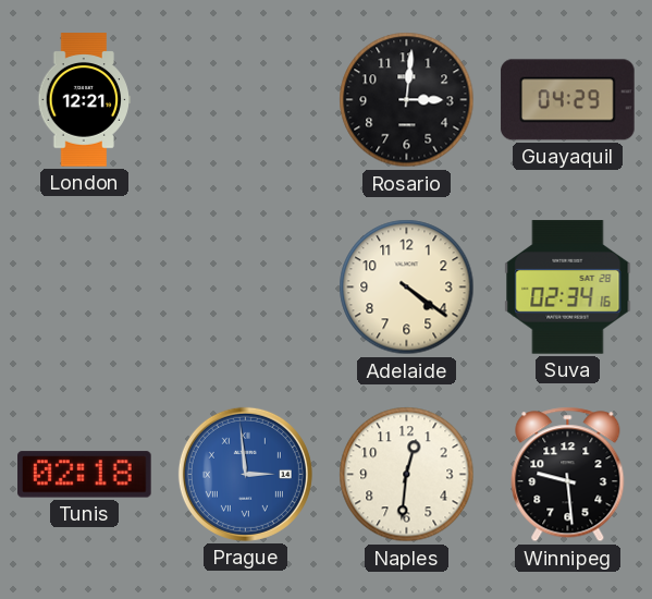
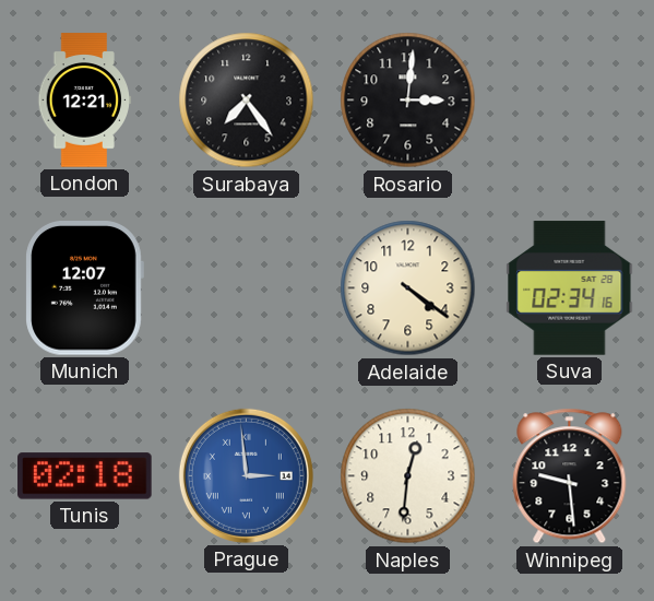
Surabaya: none -> 7:24
Guayaquil: 04:29 -> none
Munich: none -> 12:07
